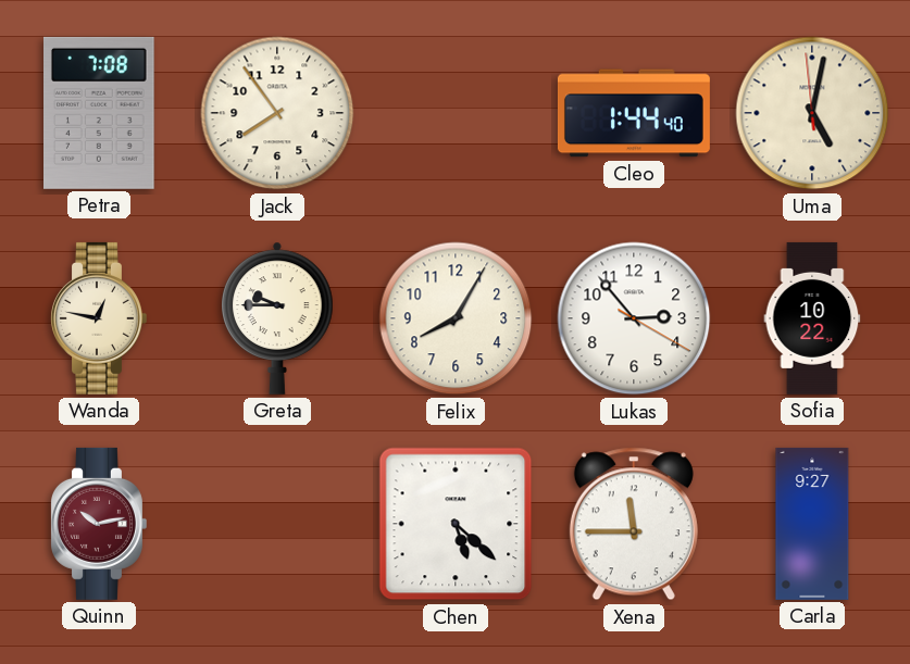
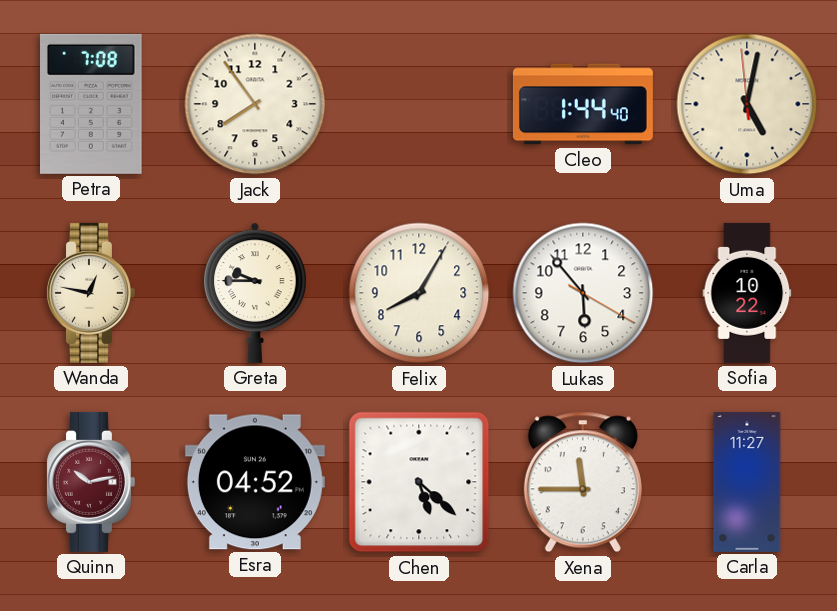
Lukas: 2:53 -> 5:53
Esra: none -> 04:52
Carla: 9:27 -> 11:27
